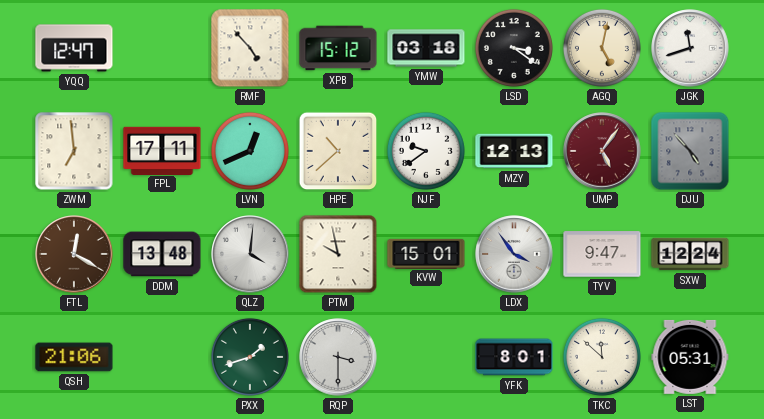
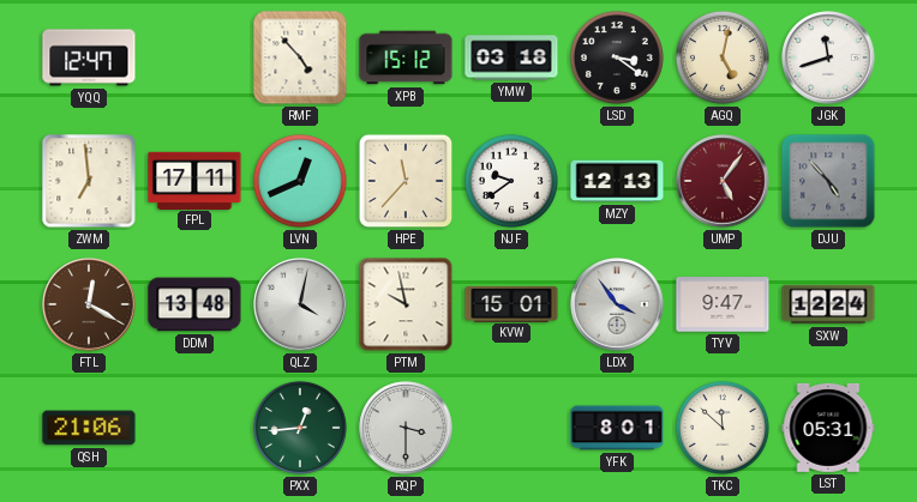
HPE: 10:38 -> 11:37
QLZ: 4:01 -> 4:02
PXX: 1:42 -> 12:44
